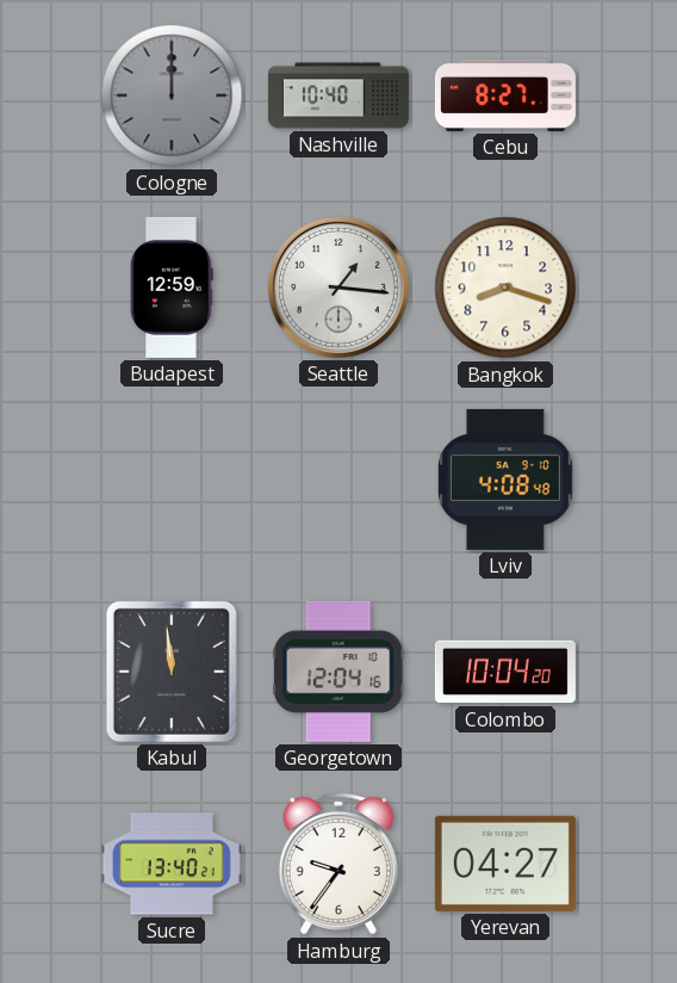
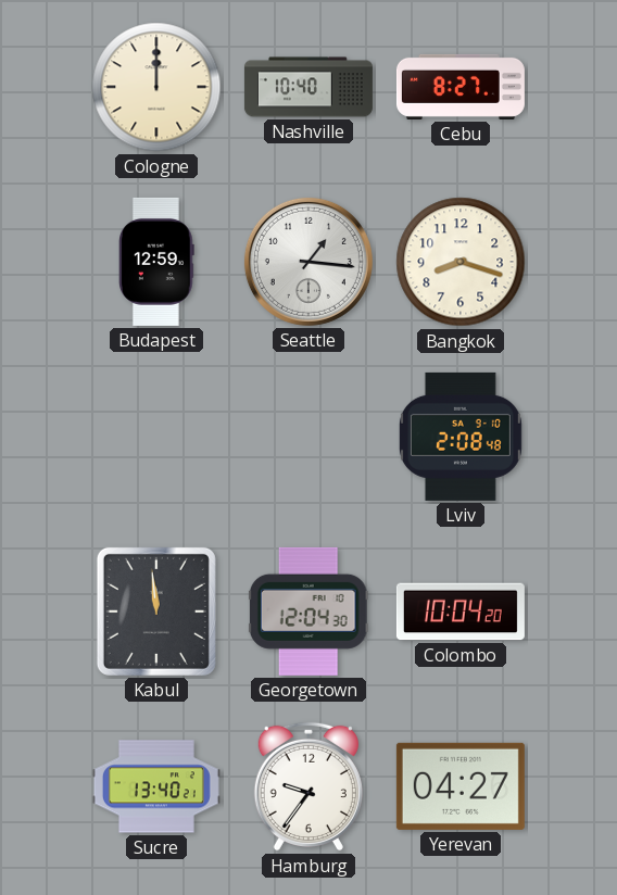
Cologne dial: grey -> cream
Lviv: 4:08 -> 2:08
Georgetown: 12:04:16 -> 12:04:30
